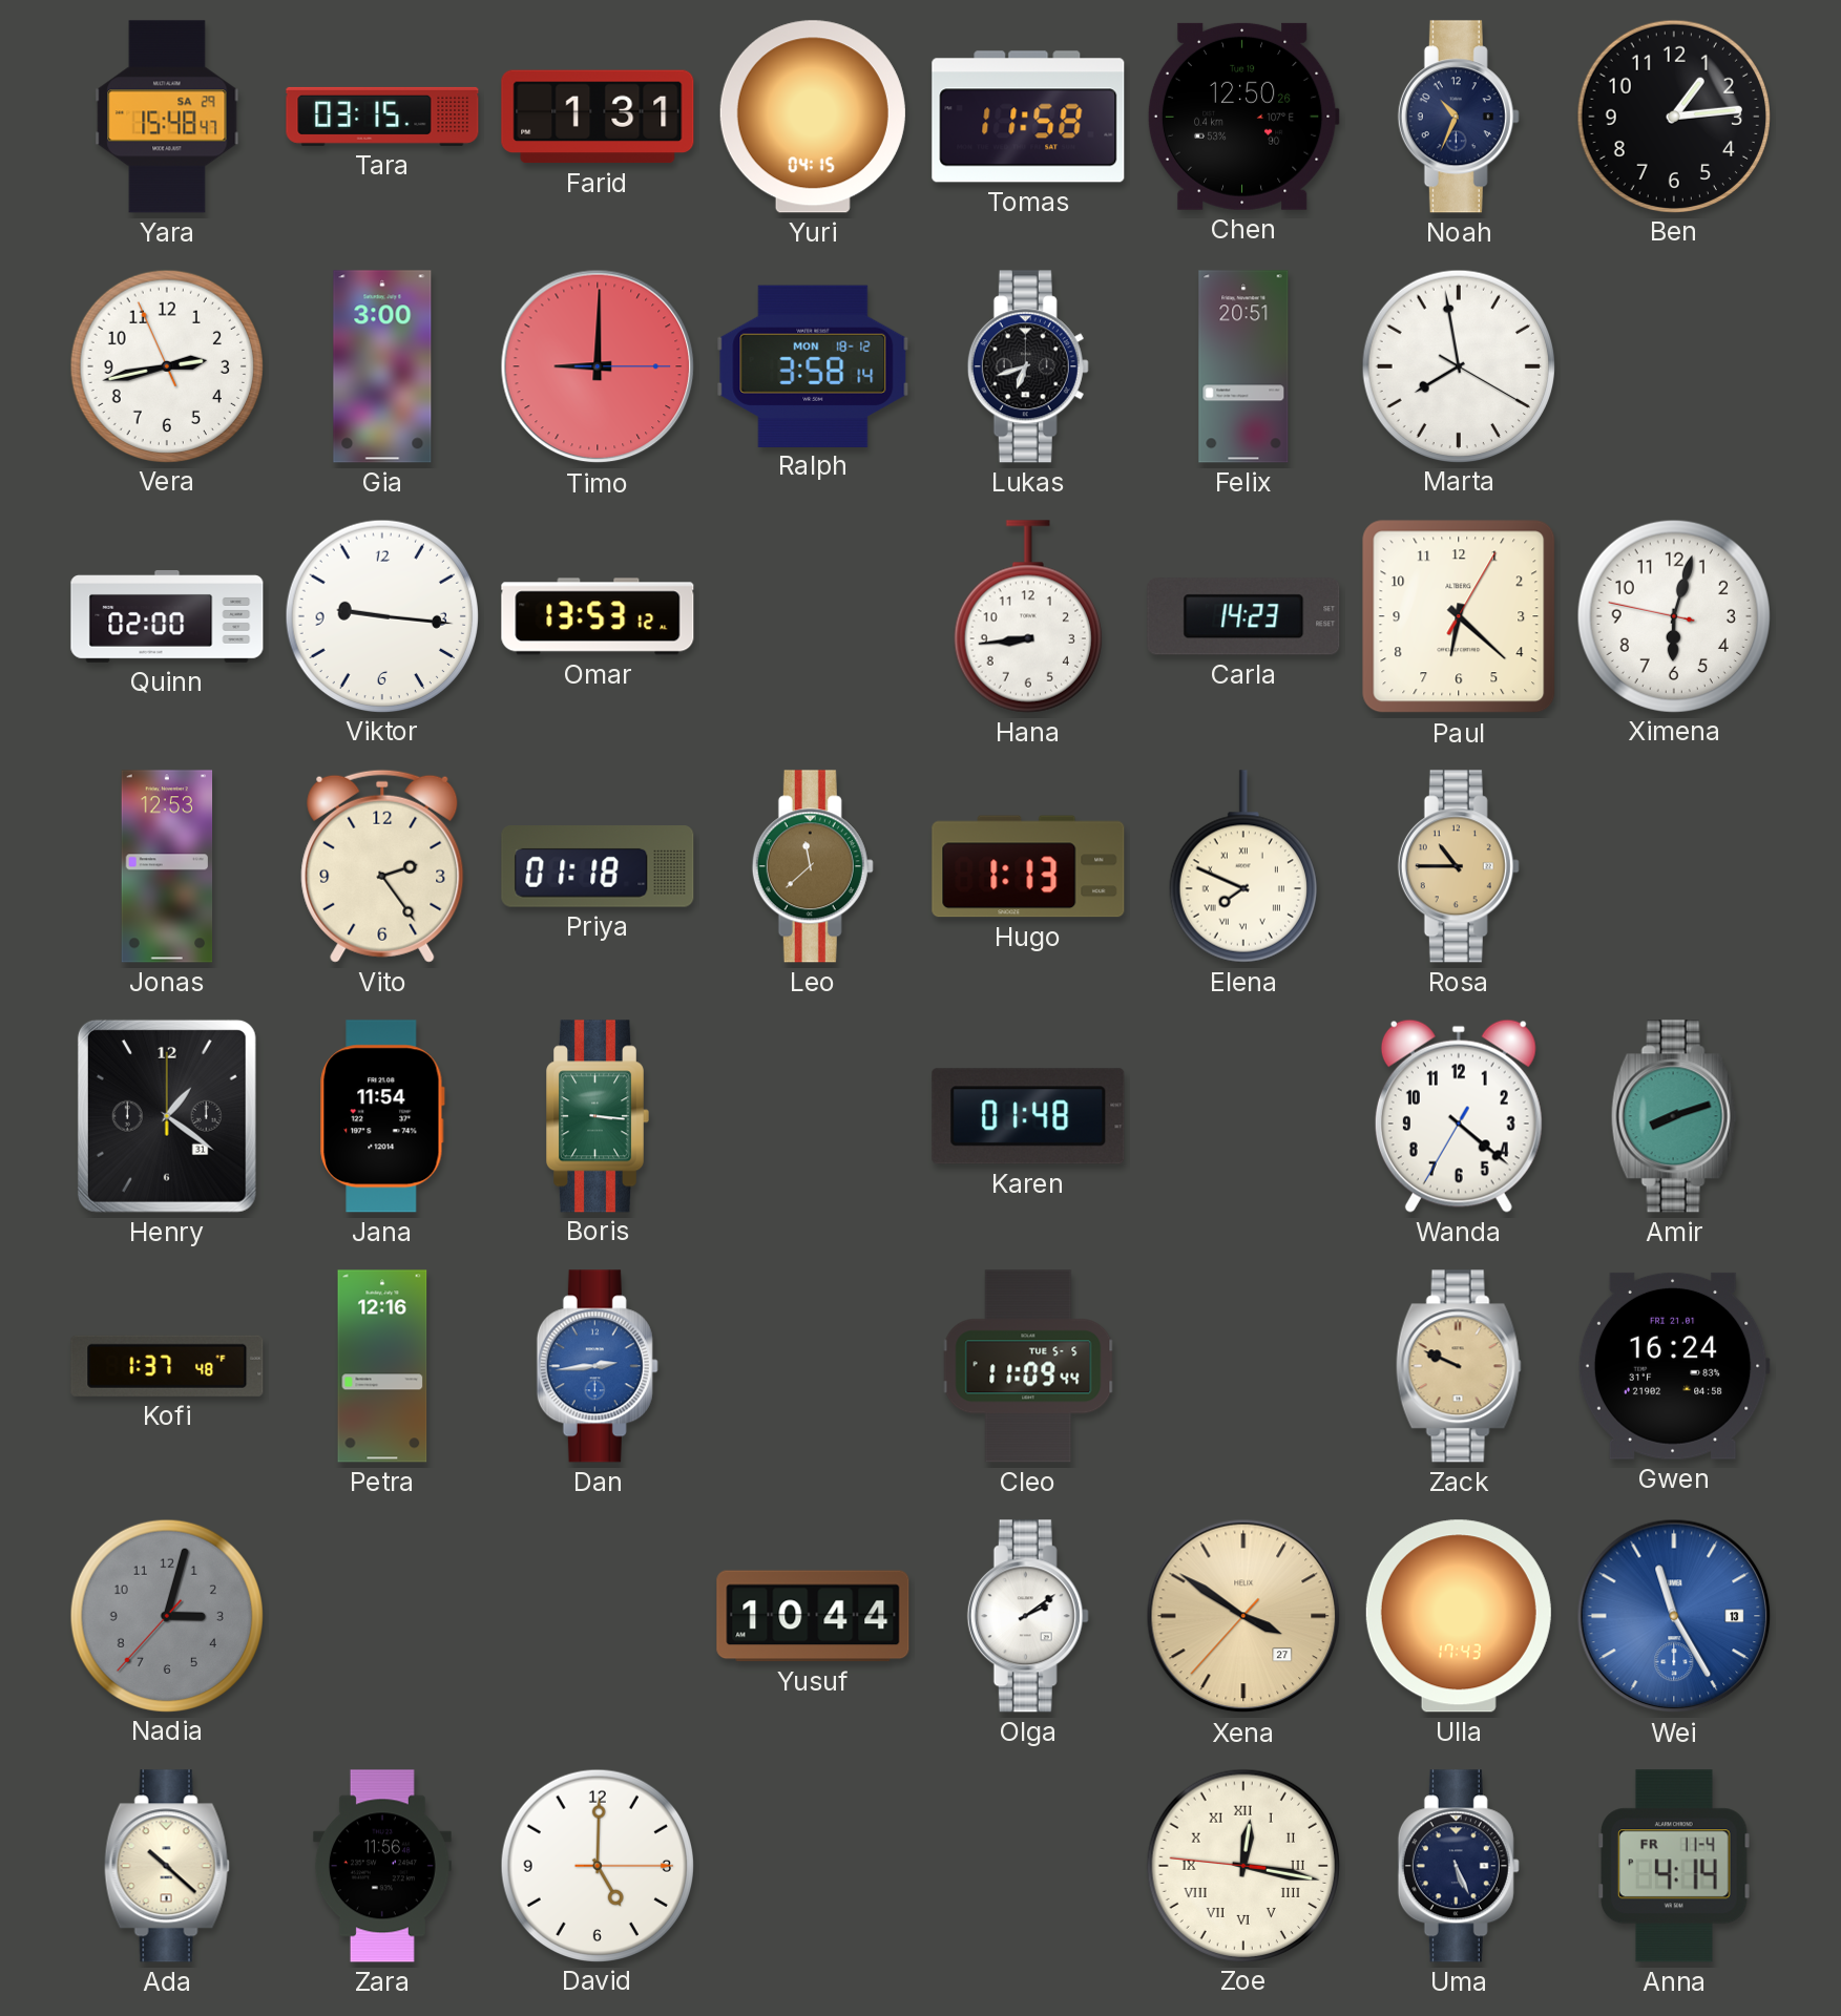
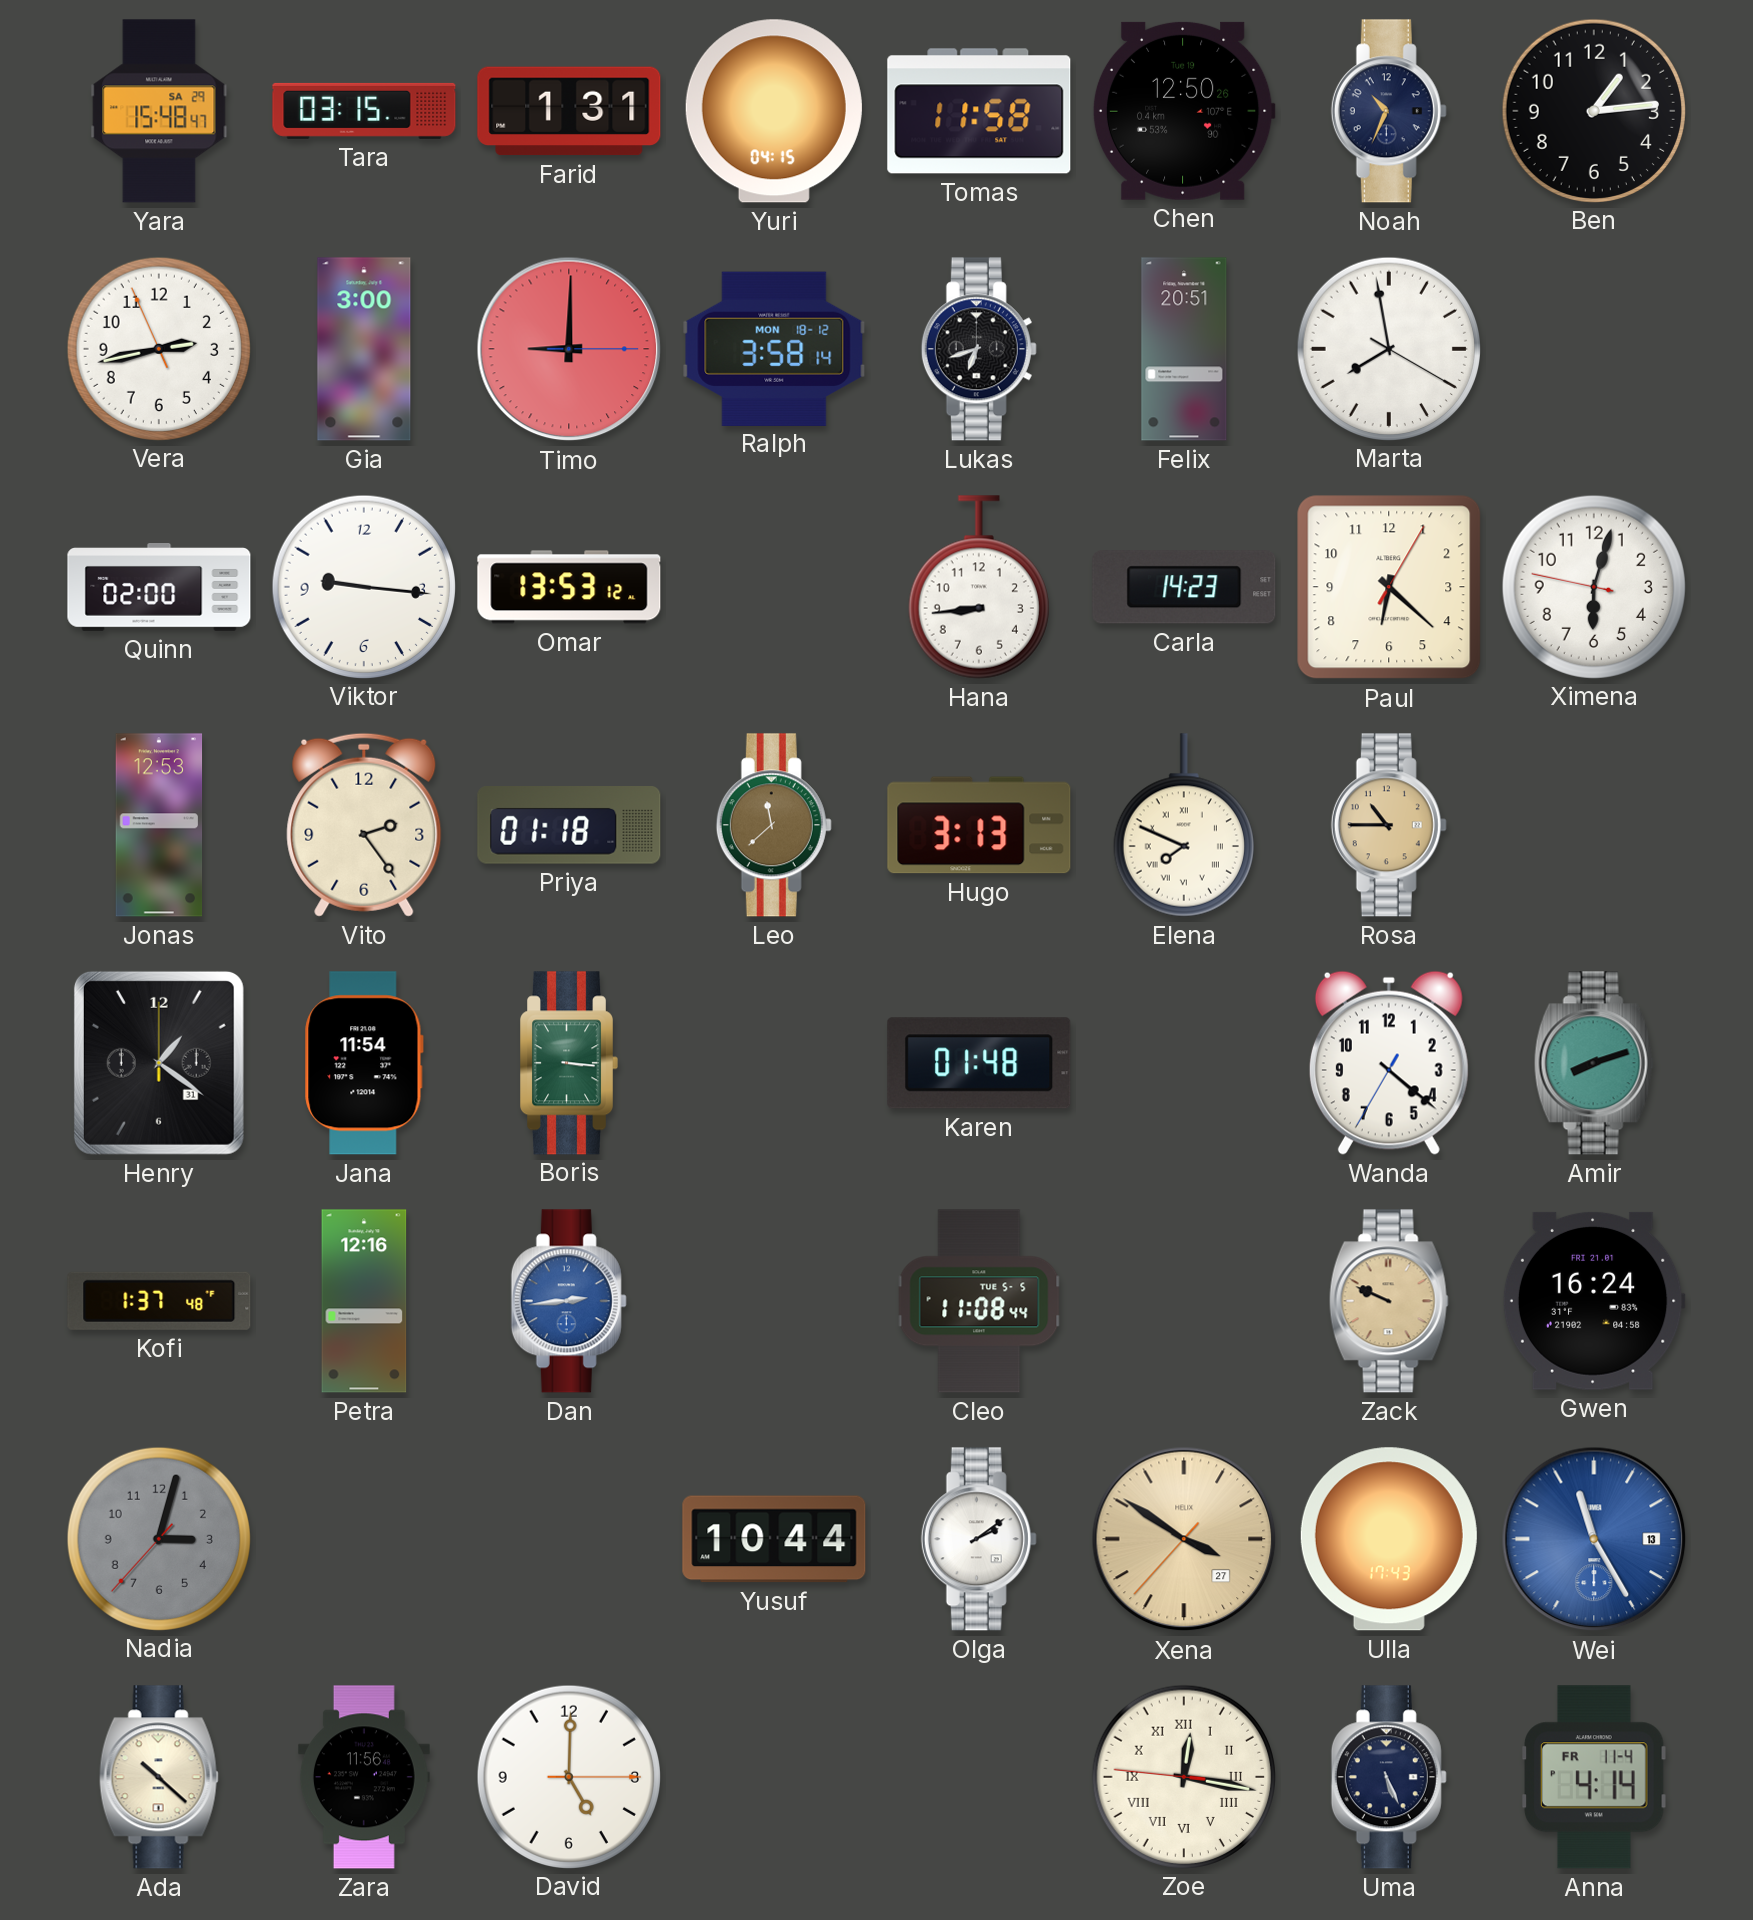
Hugo: 1:13 -> 3:13
Cleo: 11:09 -> 11:08
